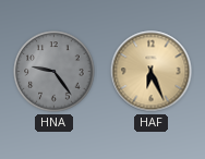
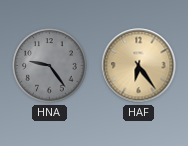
HAF: 6:26 -> 6:24
